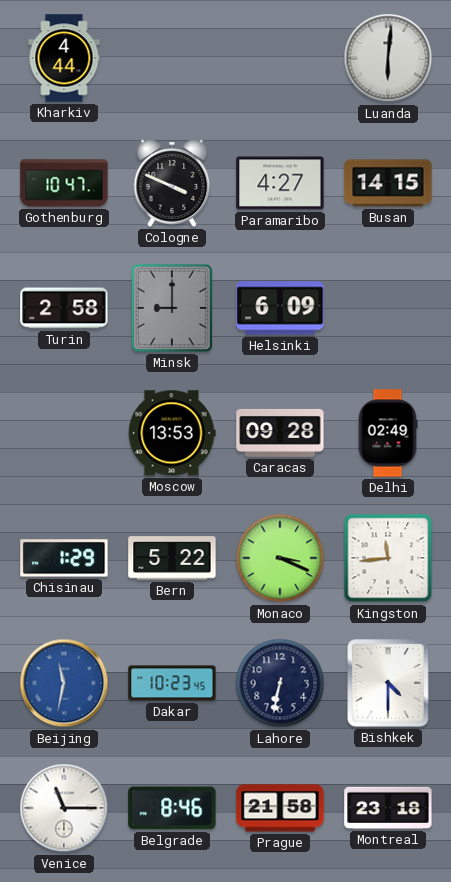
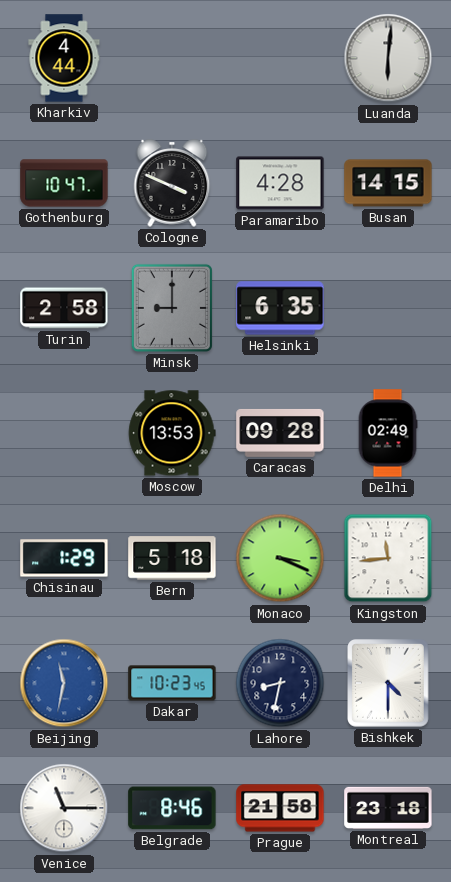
Paramaribo: 4:27 -> 4:28
Helsinki: 6:09 -> 6:35
Bern: 5:22 -> 5:18
Lahore: 6:32 -> 8:32
